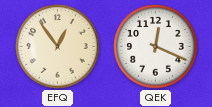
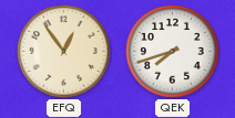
QEK: 12:19 -> 7:42
